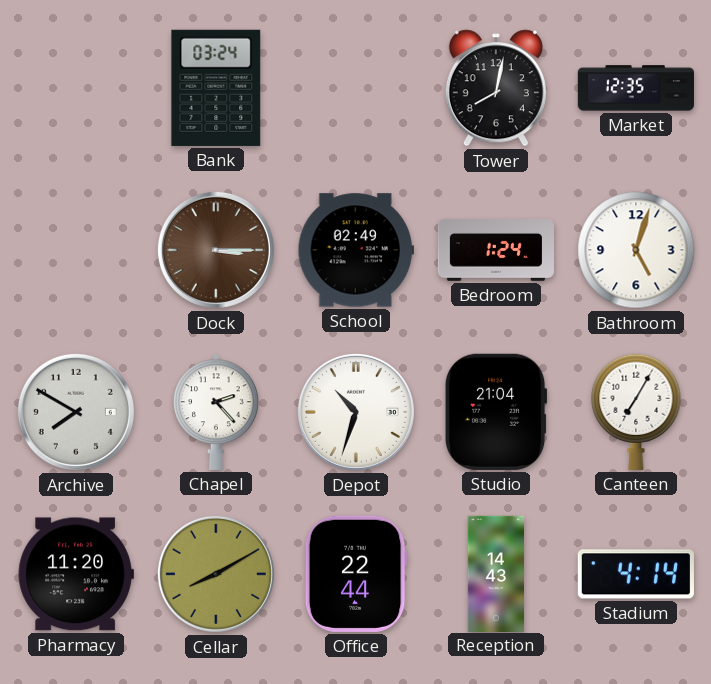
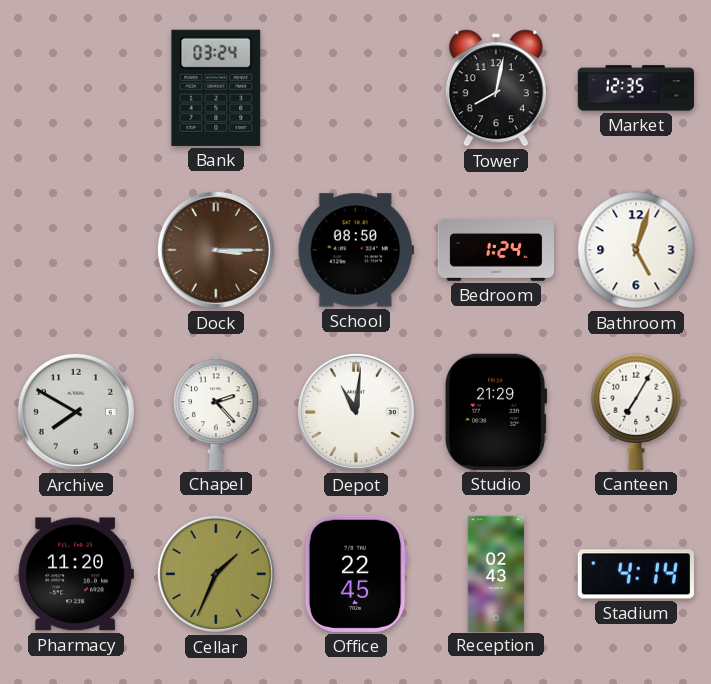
School: 02:49 -> 08:50
Depot: 10:33 -> 11:01
Studio: 21:04 -> 21:29
Cellar: 8:10 -> 1:34
Office: 22:44 -> 22:45
Reception: 14:43 -> 02:43
